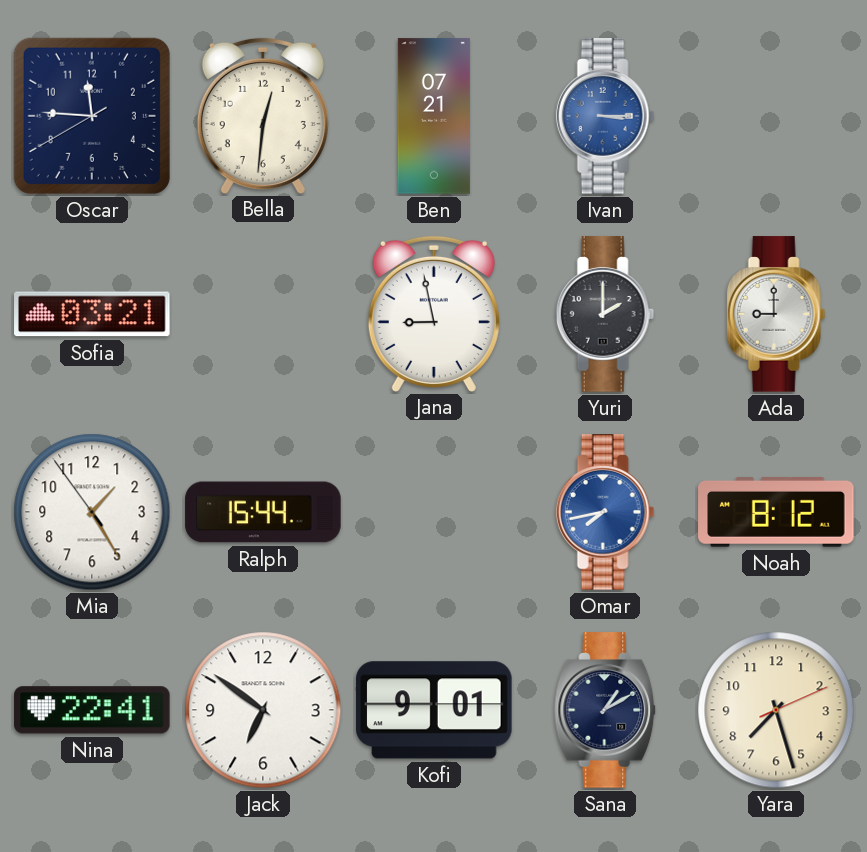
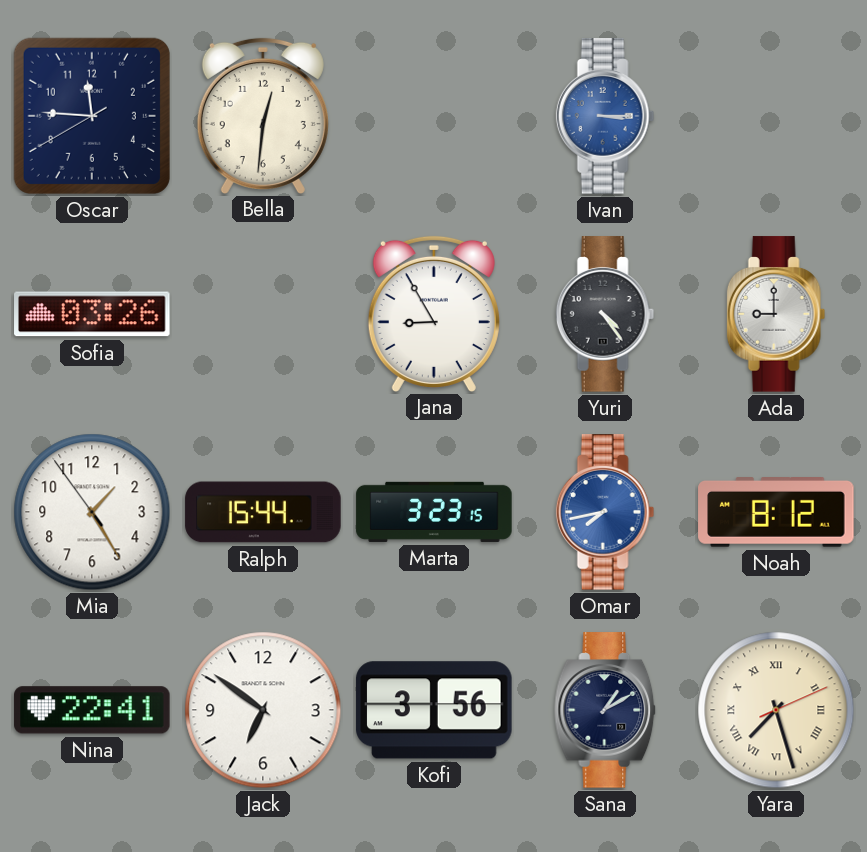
Ben: 07:21 -> none
Sofia: 03:21 -> 03:26
Jana: 8:58 -> 8:55
Yuri: 2:00 -> 4:24
Marta: none -> 3:23
Kofi: 9:01 -> 3:56
Yara numerals: Arabic -> Roman
